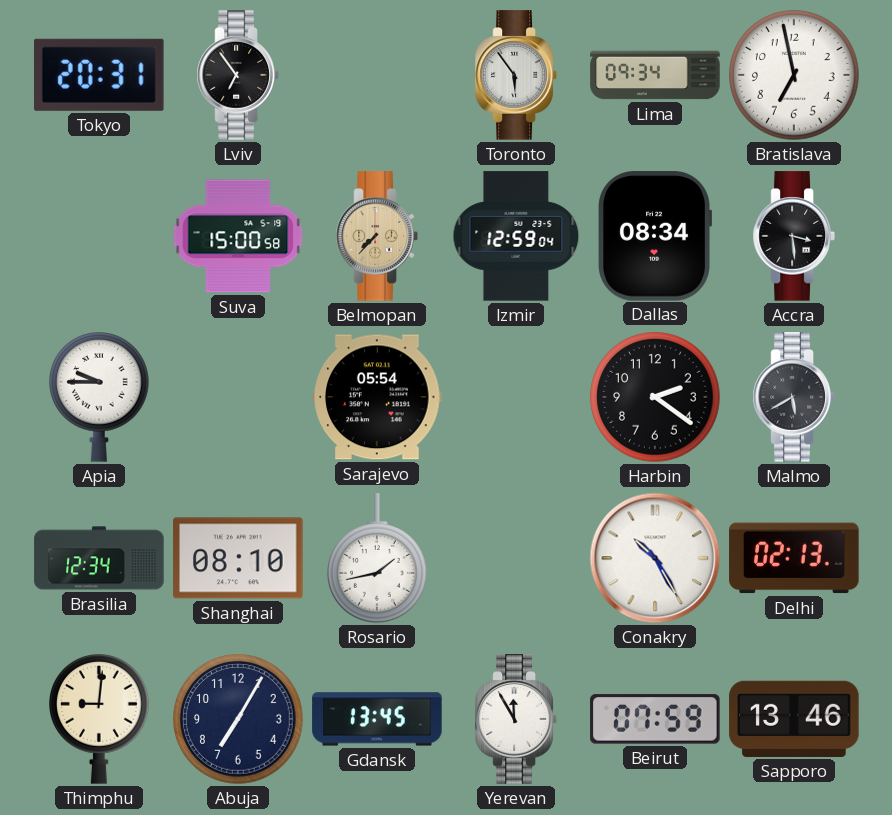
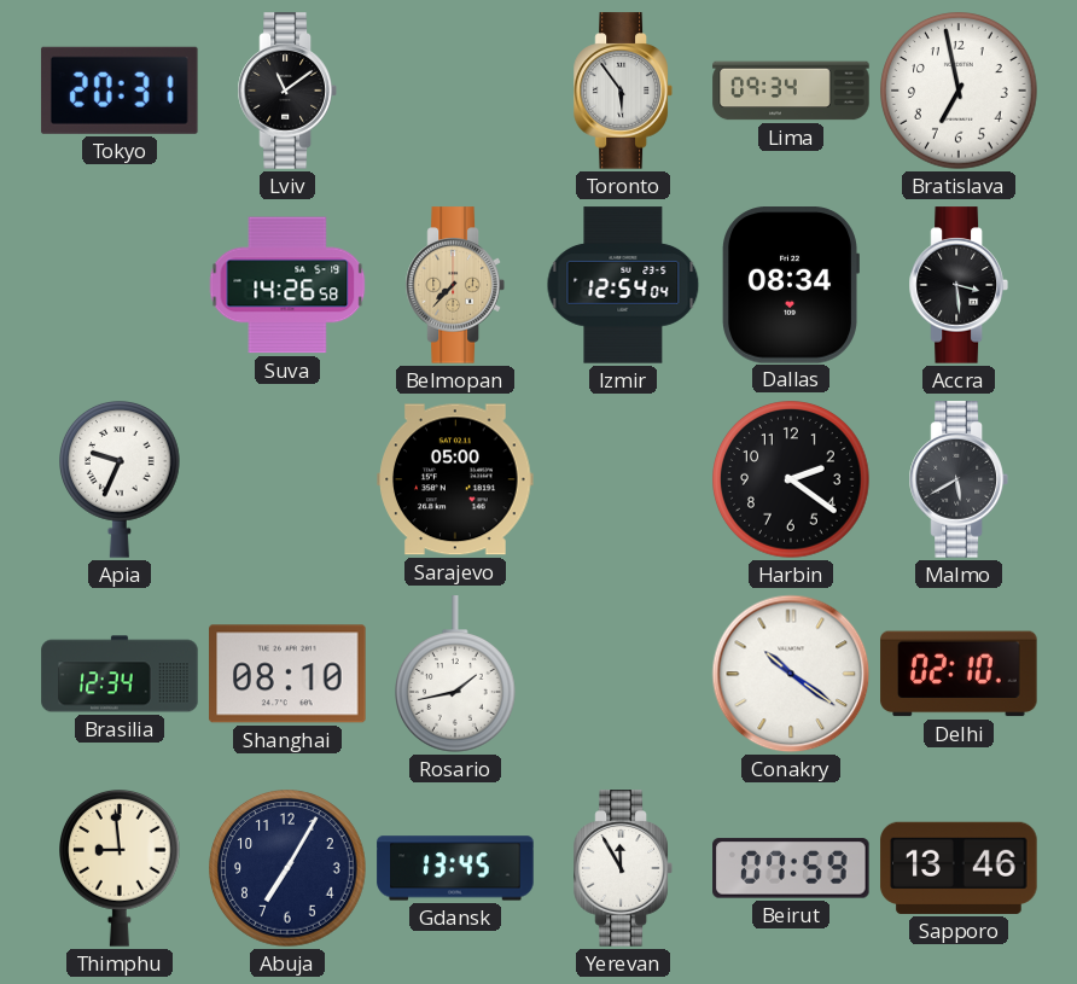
Lviv: 6:54 -> 11:09
Suva: 15:00 -> 14:26
Izmir: 12:59 -> 12:54
Apia: 9:45 -> 9:34
Sarajevo: 05:54 -> 05:00
Conakry: 10:25 -> 10:21
Delhi: 02:13 -> 02:10
Thimphu: 9:01 -> 8:59
